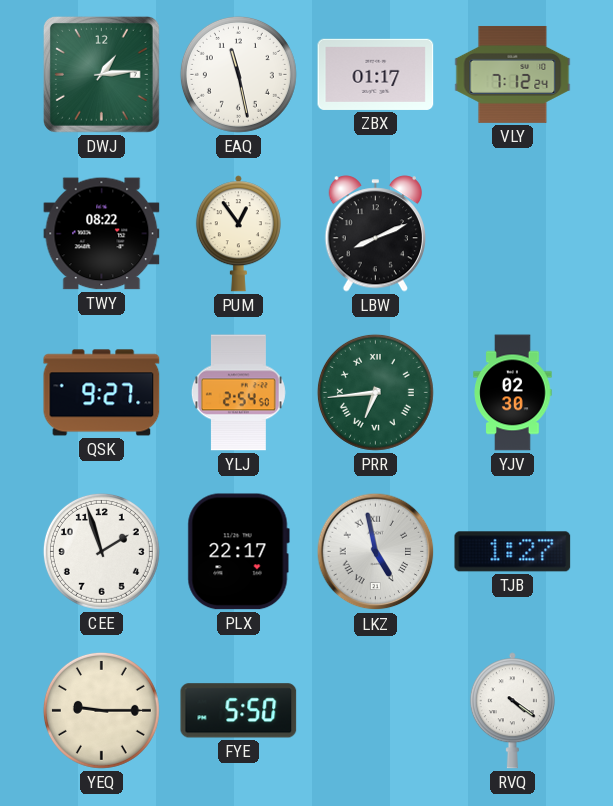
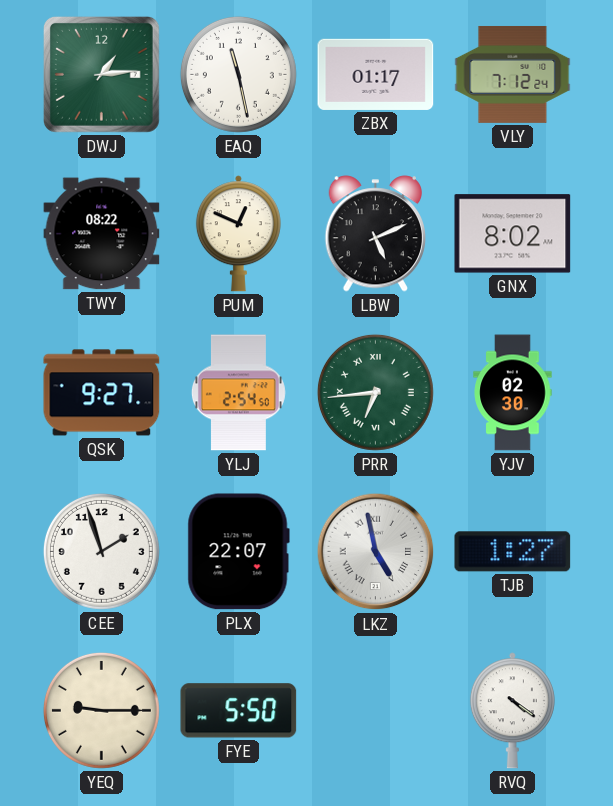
PUM: 12:54 -> 12:49
LBW: 8:11 -> 5:11
GNX: none -> 8:02
PLX: 22:17 -> 22:07
